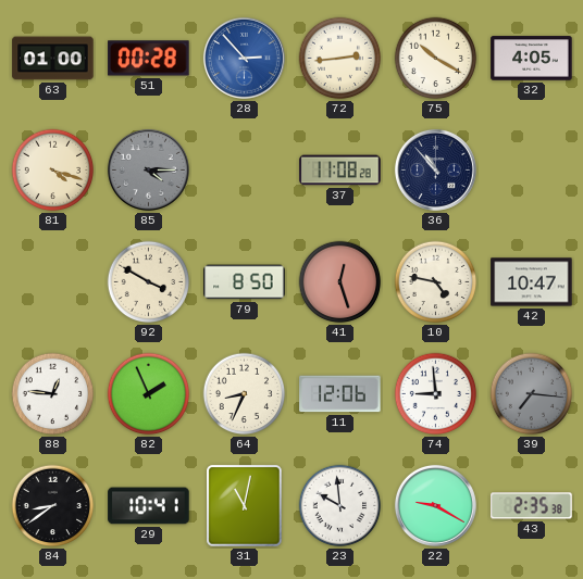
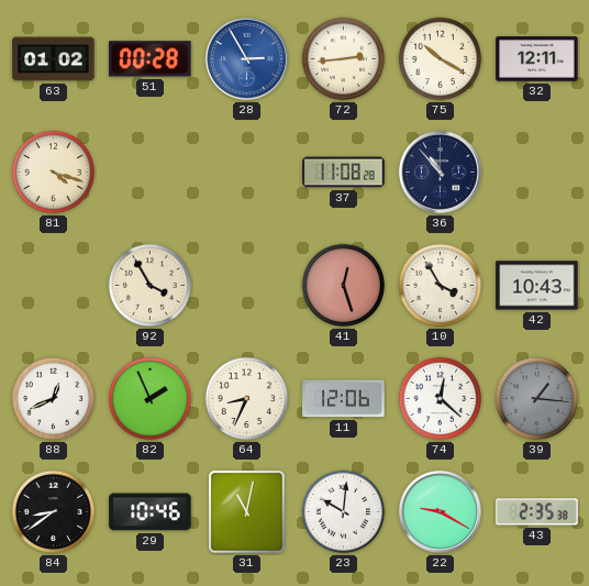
63: 01:00 -> 01:02
28: 2:53 -> 2:55
32: 4:05 -> 12:11
85: 4:15 -> none
92: 3:50 -> 3:55
79: 8:50 -> none
10: 4:47 -> 3:55
42: 10:47 -> 10:43
88: 12:46 -> 12:41
74: 8:59 -> 12:22
39: 7:16 -> 1:16
29: 10:41 -> 10:46
23: 9:59 -> 10:01
